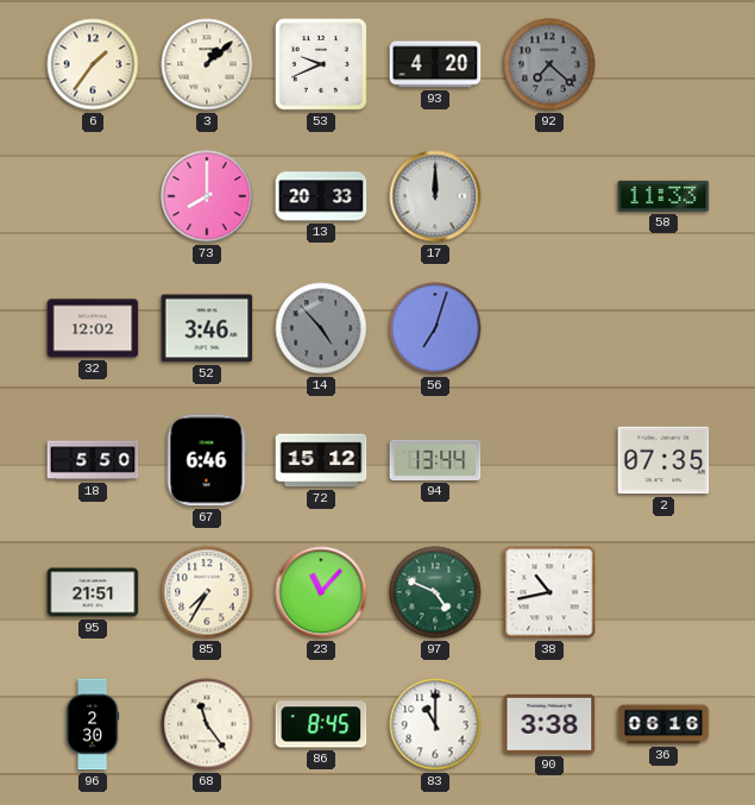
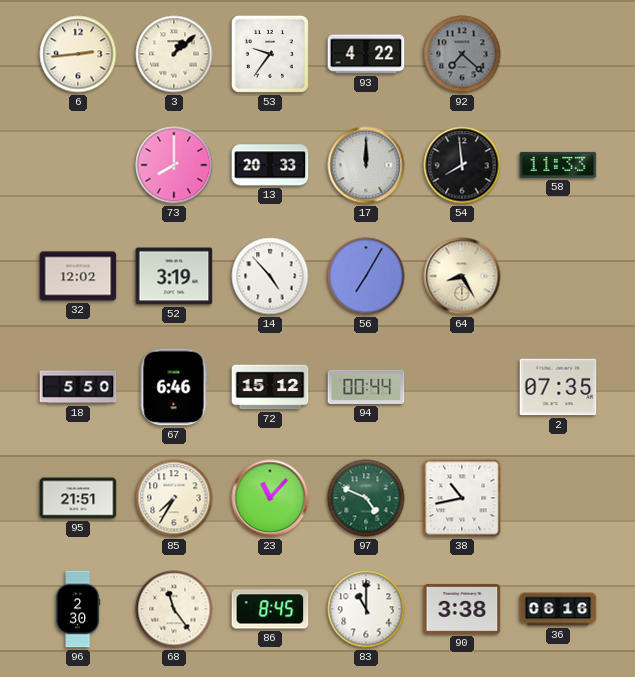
6: 1:36 -> 2:44
53: 9:41 -> 9:36
93: 4:20 -> 4:22
54: none -> 7:59
52: 3:46 -> 3:19
14 dial: grey -> white
56: 7:03 -> 7:05
64: none -> 8:25
94: 13:44 -> 00:44
